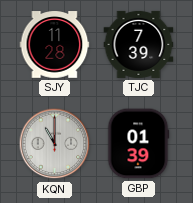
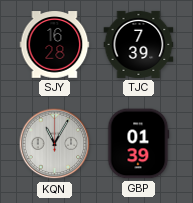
SJY: 11:28 -> 16:28
KQN: 11:00 -> 11:05
